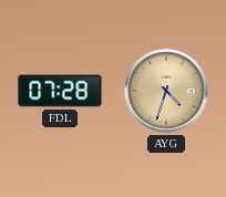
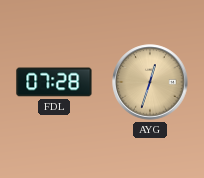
AYG: 4:33 -> 12:33
